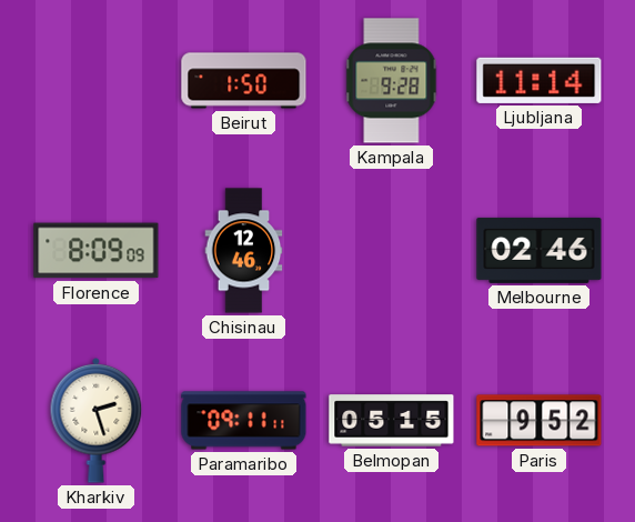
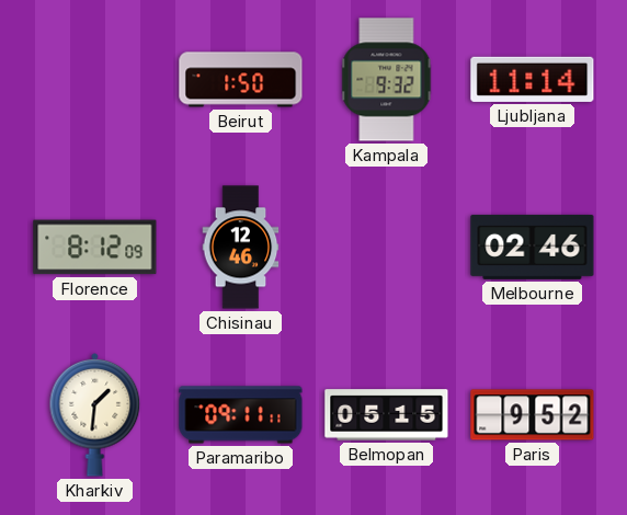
Kampala: 9:28 -> 9:32
Florence: 8:09 -> 8:12
Kharkiv: 2:27 -> 1:31
